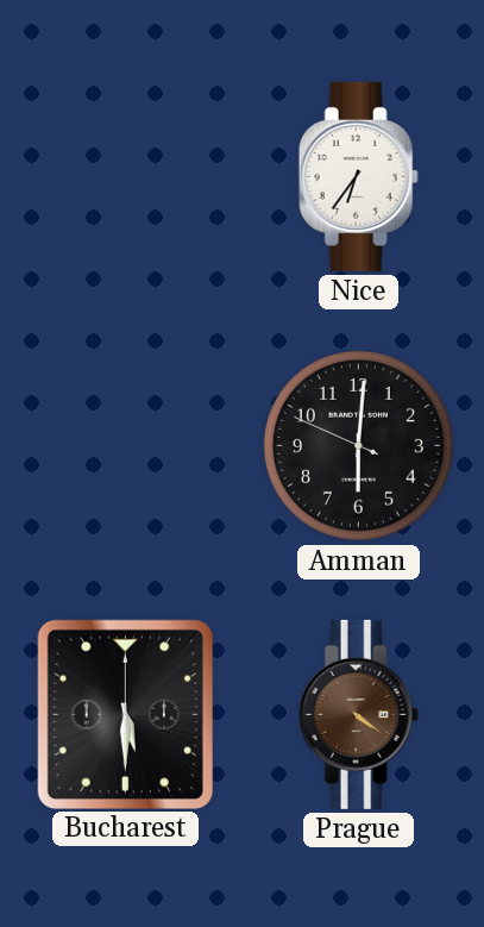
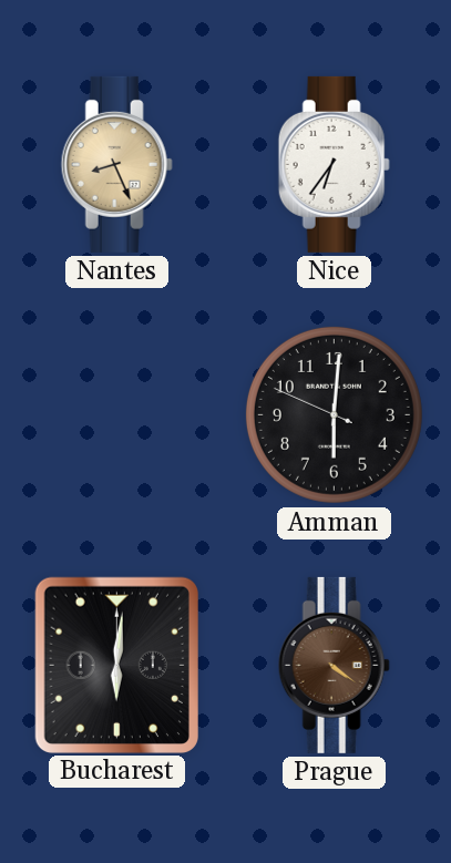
Nantes: none -> 8:26
Bucharest: 5:30 -> 6:01
